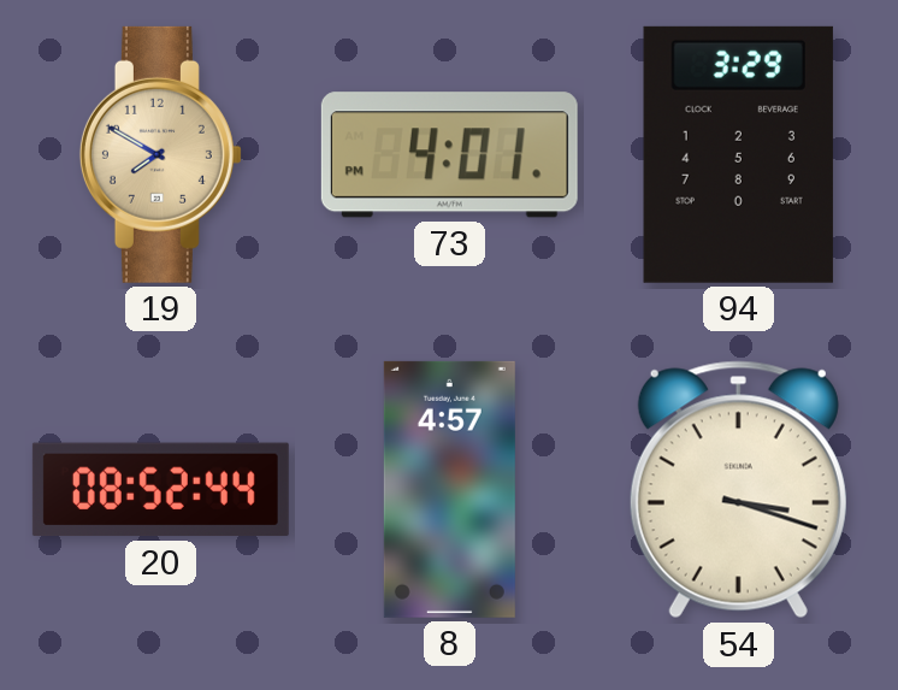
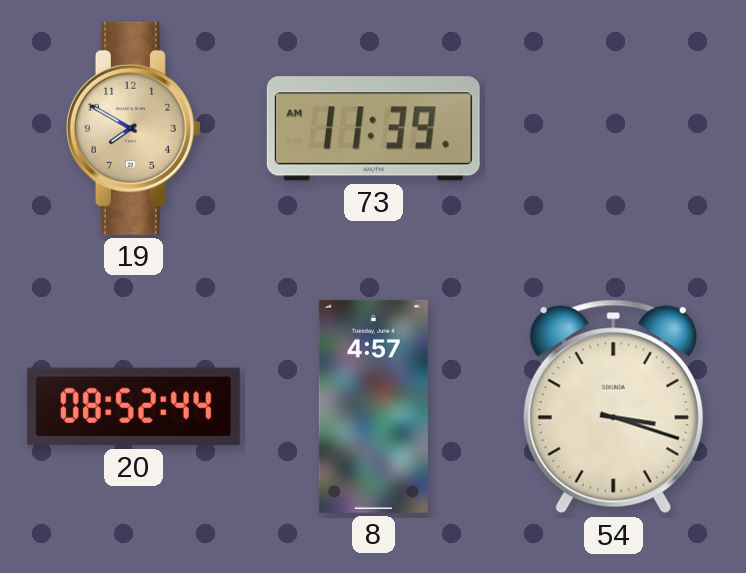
73: 4:01 -> 11:39
94: 3:29 -> none
